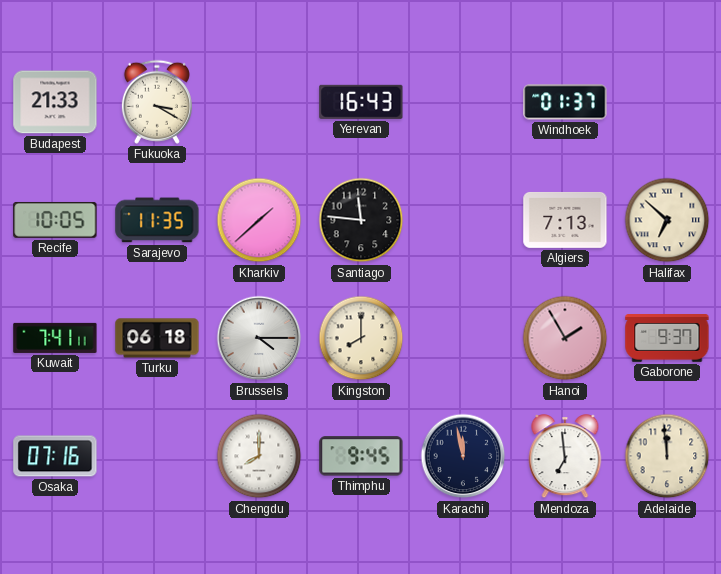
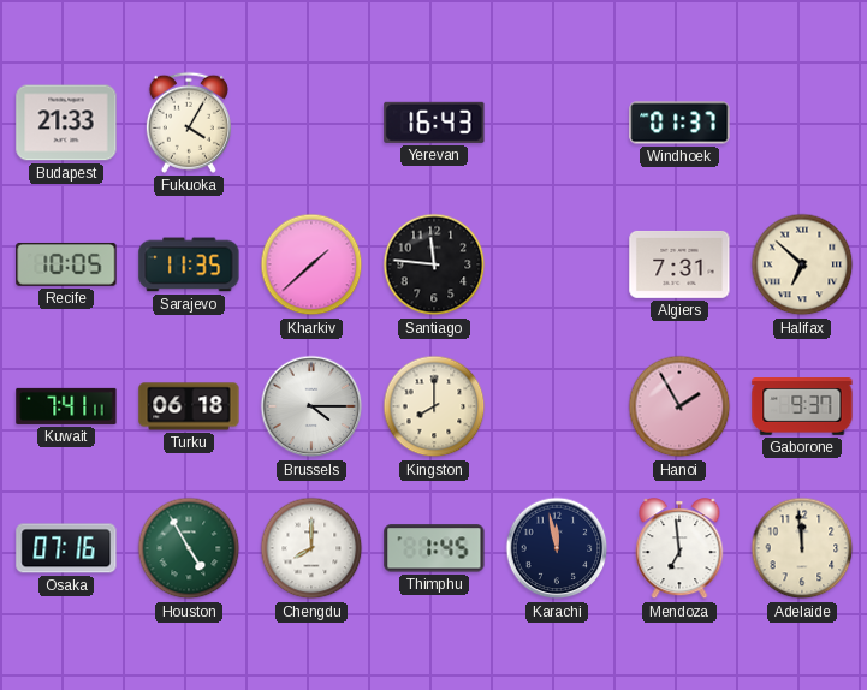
Fukuoka: 3:20 -> 4:05
Algiers: 7:13 -> 7:31
Houston: none -> 4:55
Thimphu: 9:45 -> 1:45
